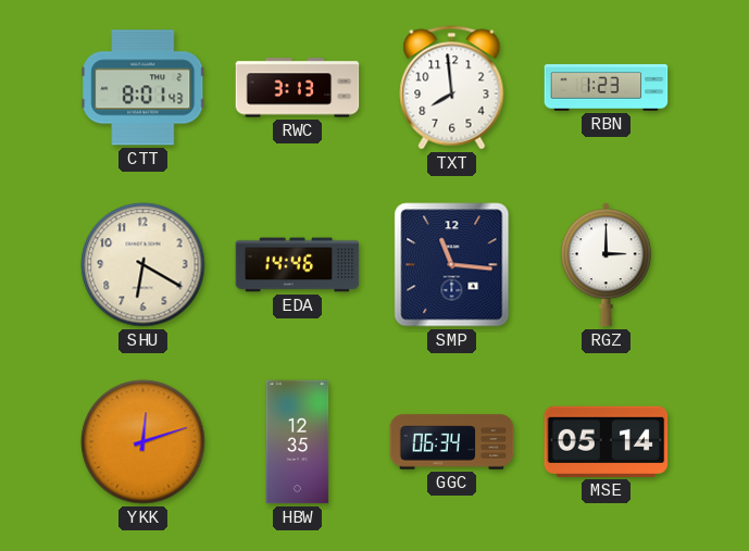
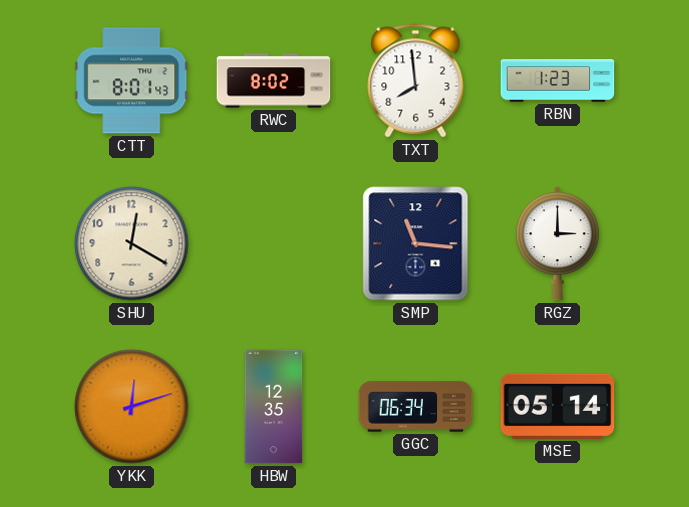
RWC: 3:13 -> 8:02
SHU: 6:20 -> 12:20
EDA: 14:46 -> none
